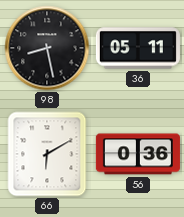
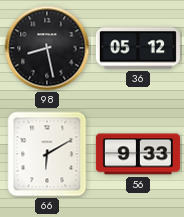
36: 05:11 -> 05:12
56: 0:36 -> 9:33
